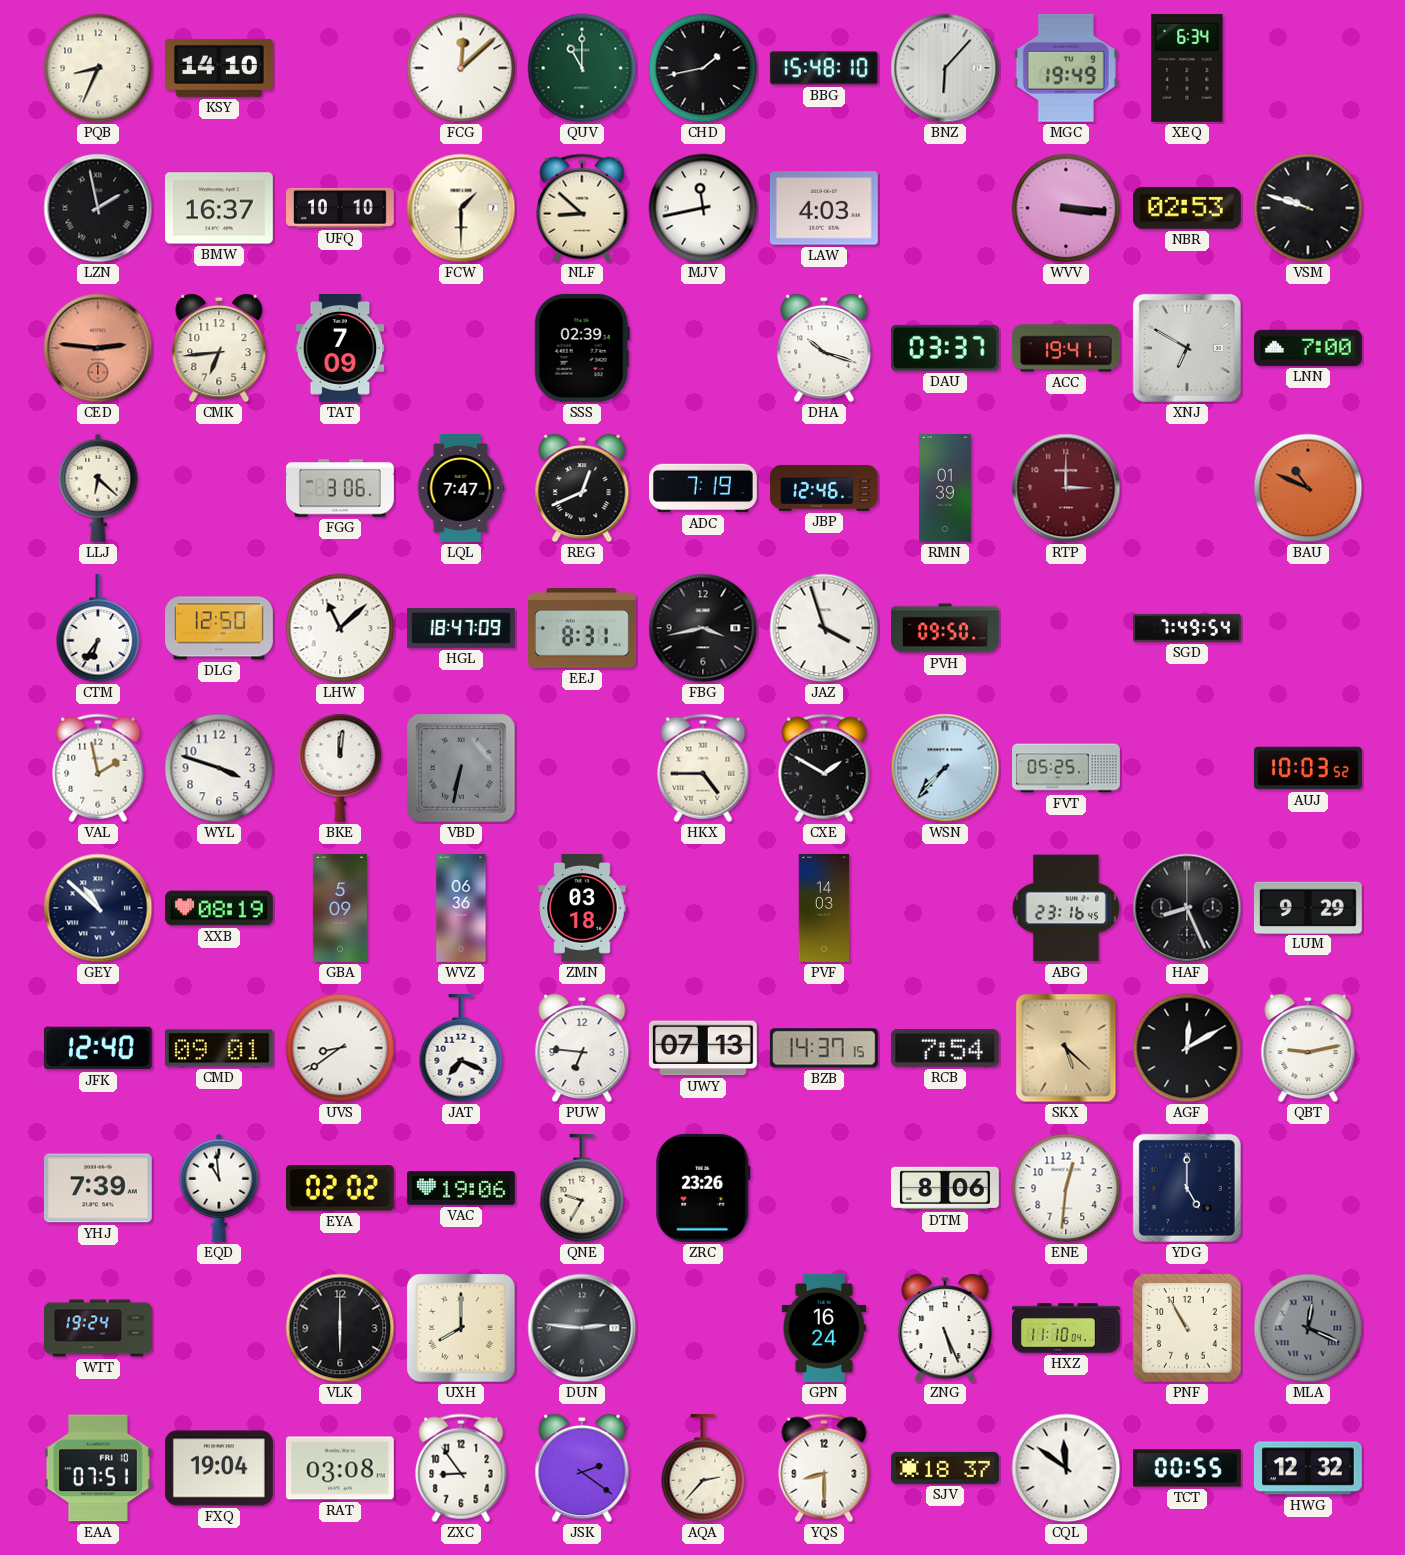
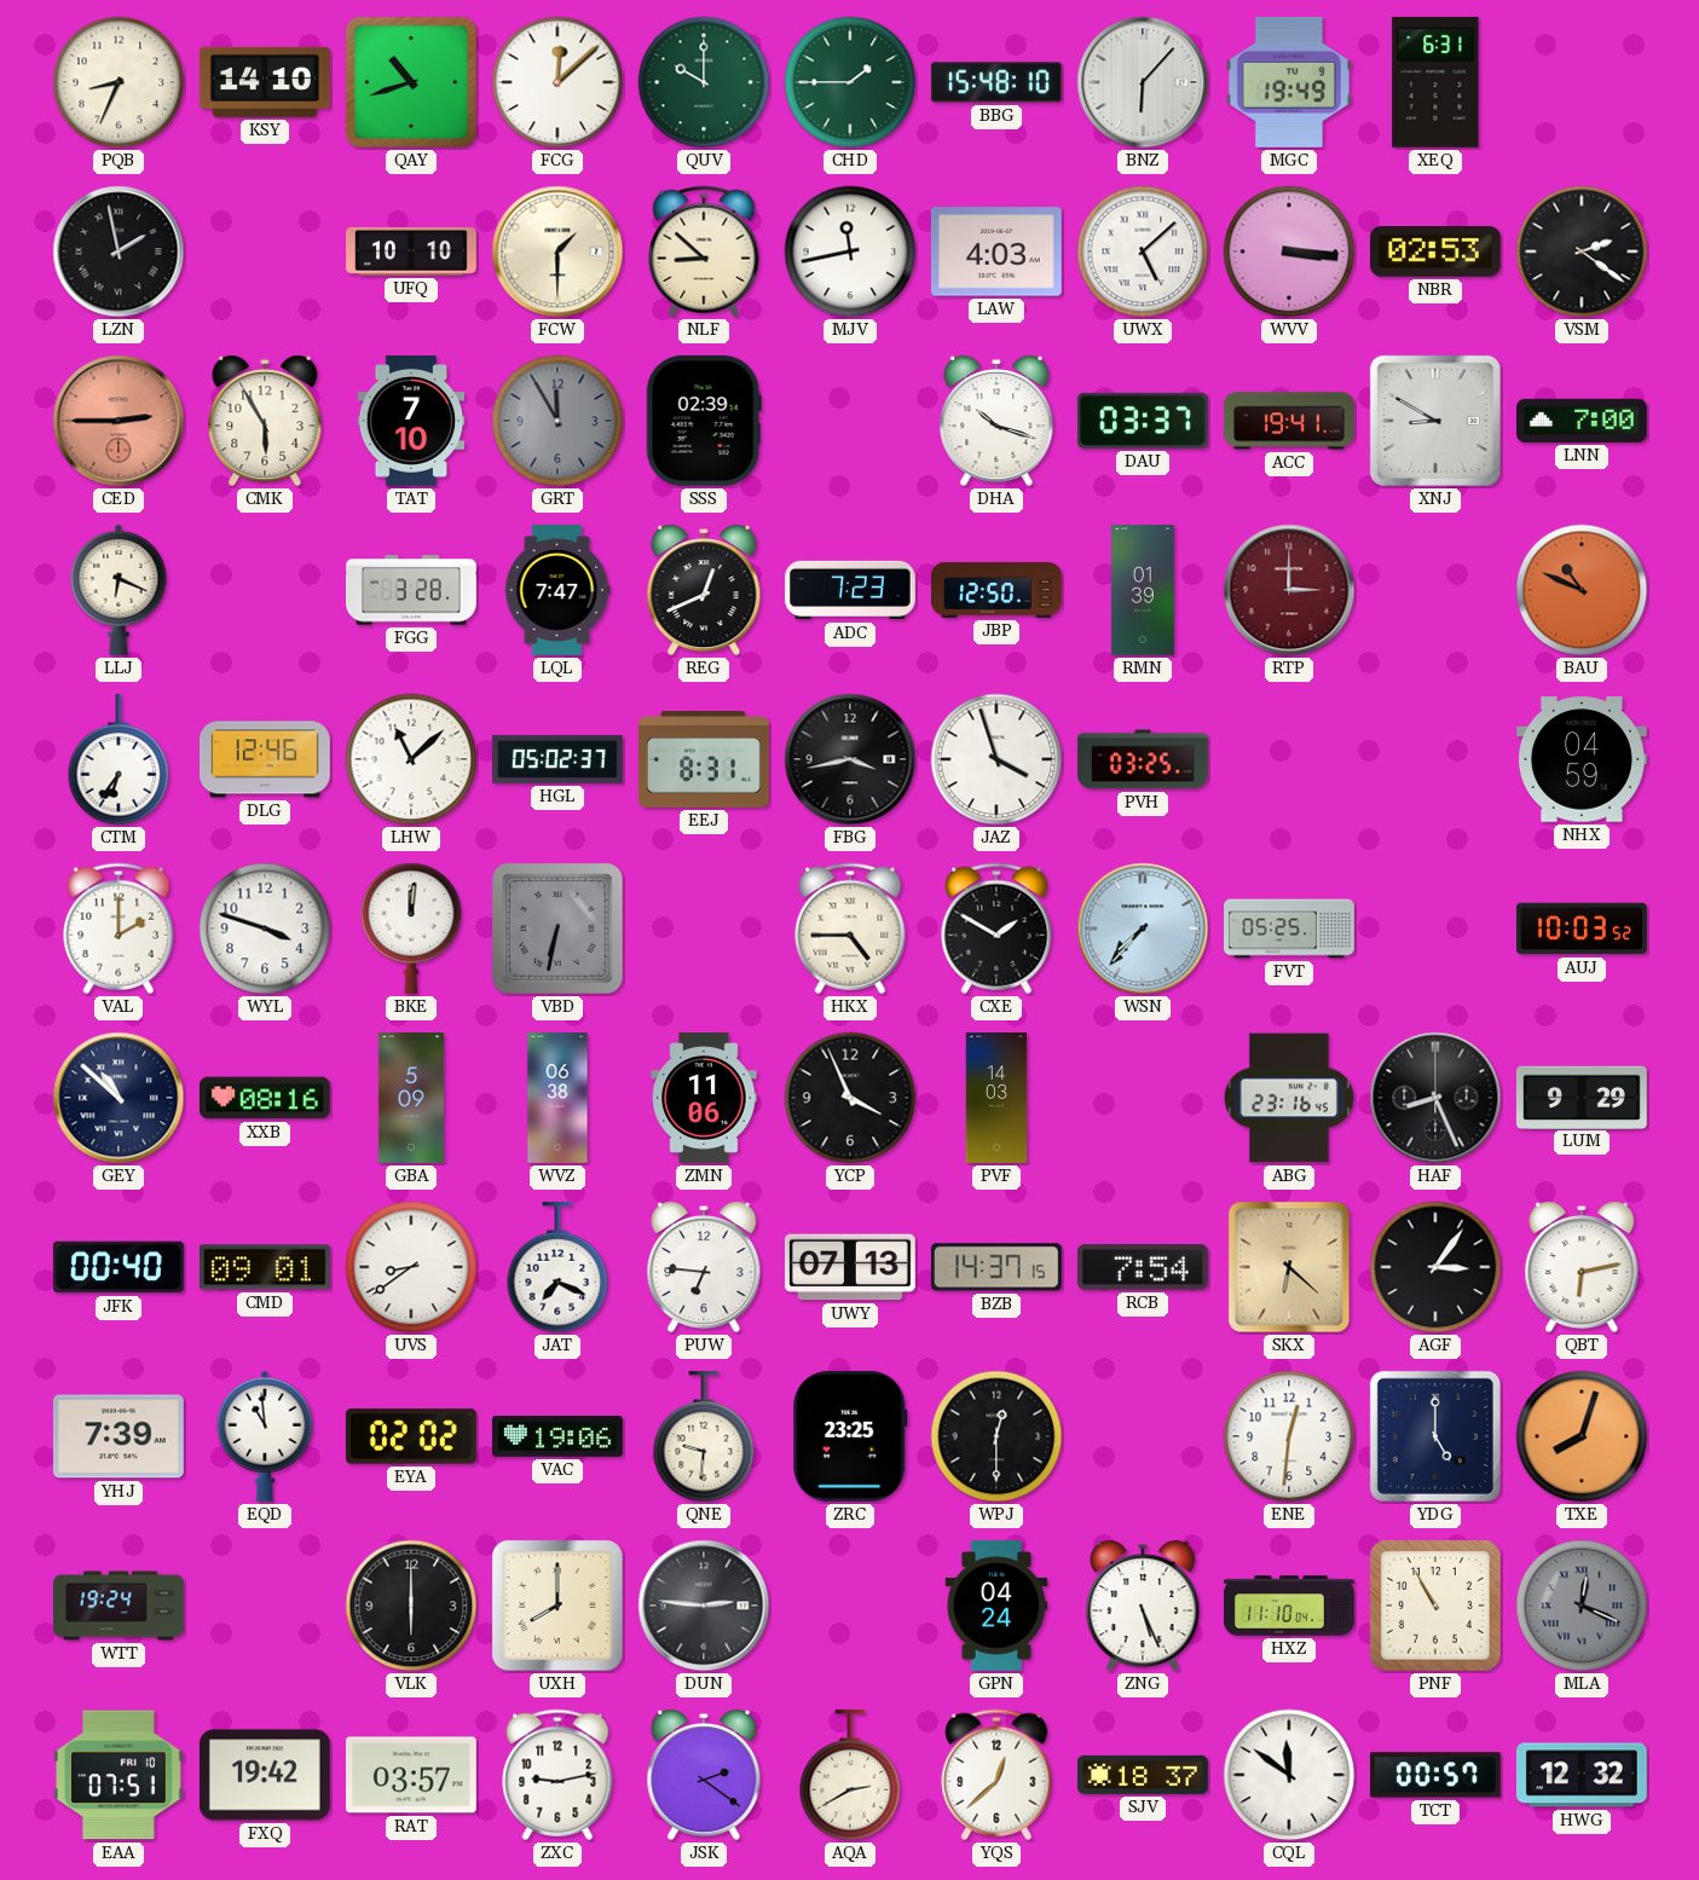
QAY: none -> 10:42
QUV: 11:00 -> 10:00
CHD: 1:43 -> 1:45
CHD dial: black -> green
XEQ: 6:34 -> 6:31
BMW: 16:37 -> none
UWX: none -> 5:08
VSM: 9:48 -> 2:21
CED: 2:46 -> 2:45
CMK: 6:44 -> 5:55
TAT: 7:09 -> 7:10
GRT: none -> 11:55
XNJ: 6:50 -> 8:50
LLJ: 6:22 -> 6:19
FGG: 3:06 -> 3:28
ADC: 7:19 -> 7:23
JBP: 12:46 -> 12:50
DLG: 12:50 -> 12:46
HGL: 18:47 -> 05:02
PVH: 09:50 -> 03:25
SGD: 7:49 -> none
NHX: none -> 04:59
VAL: 1:58 -> 2:00
XXB: 08:19 -> 08:16
WVZ: 06:36 -> 06:38
ZMN: 03:18 -> 11:06
YCP: none -> 3:56
JFK: 12:40 -> 00:40
SKX: 5:22 -> 6:22
AGF: 12:10 -> 3:06
QBT: 9:13 -> 6:13
QNE: 9:35 -> 9:31
ZRC: 23:26 -> 23:25
WPJ: none -> 12:30
DTM: 8:06 -> none
TXE: none -> 8:03
GPN: 16:24 -> 04:24
FXQ: 19:04 -> 19:42
RAT: 03:08 -> 03:57
ZXC: 8:54 -> 9:13
AQA: 2:37 -> 2:40
YQS: 8:30 -> 12:38
TCT: 00:55 -> 00:57
